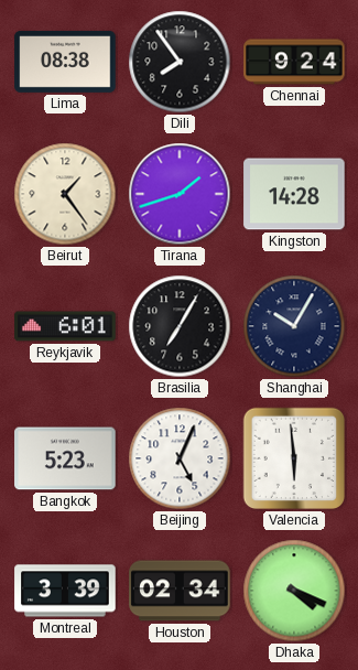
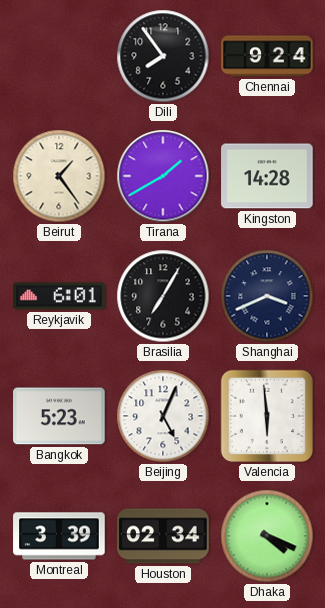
Lima: 08:38 -> none
Tirana: 1:42 -> 1:40
Shanghai: 10:05 -> 3:41
